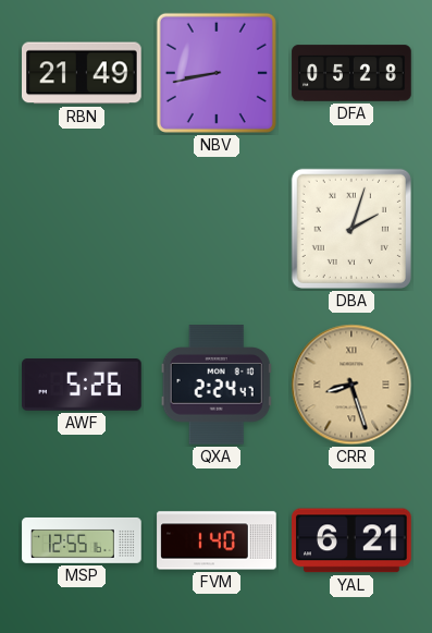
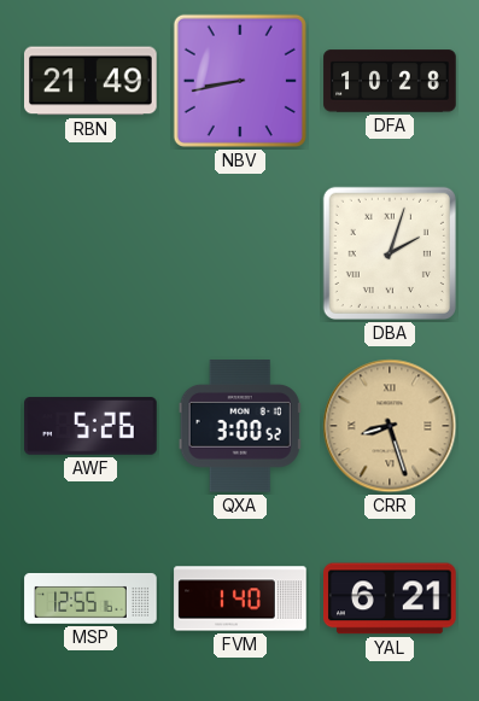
DFA: 05:28 -> 10:28
QXA: 2:24 -> 3:00
